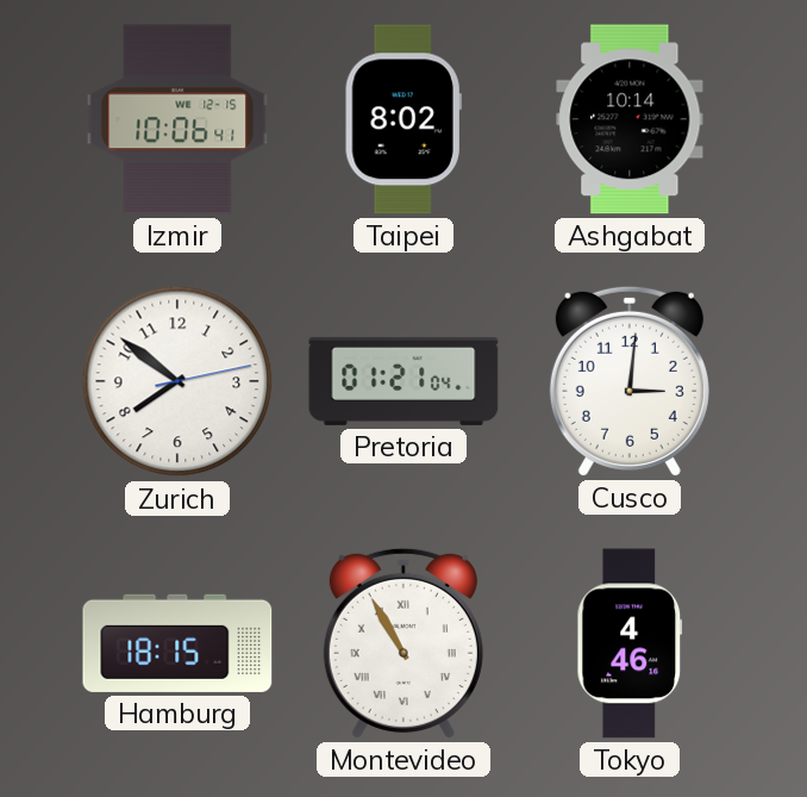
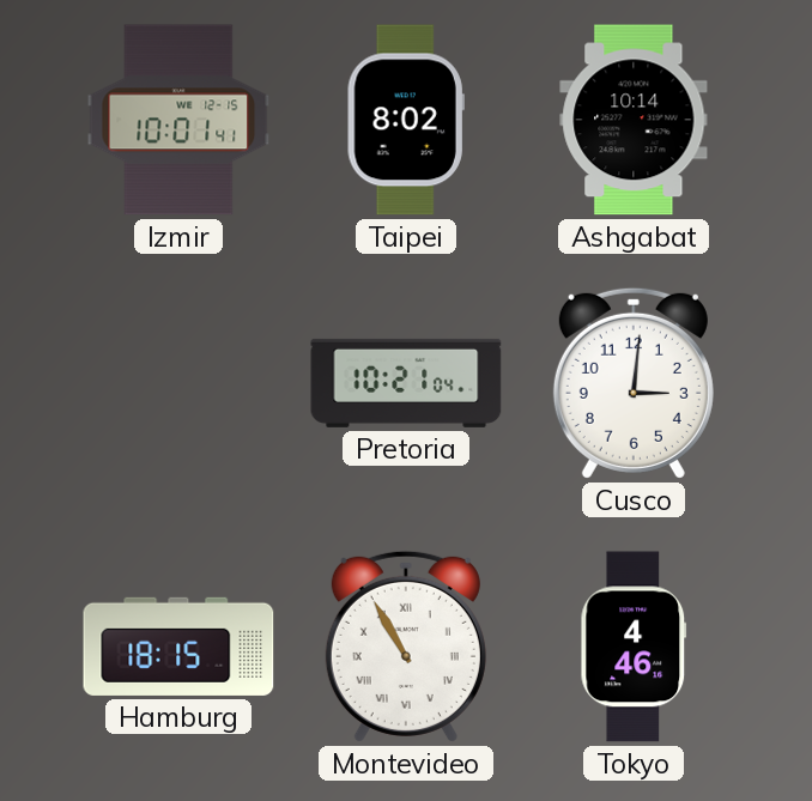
Izmir: 10:06 -> 10:01
Zurich: 7:51 -> none
Pretoria: 01:21 -> 10:21
